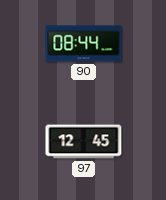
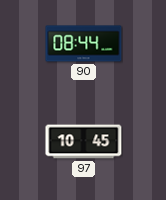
97: 12:45 -> 10:45
